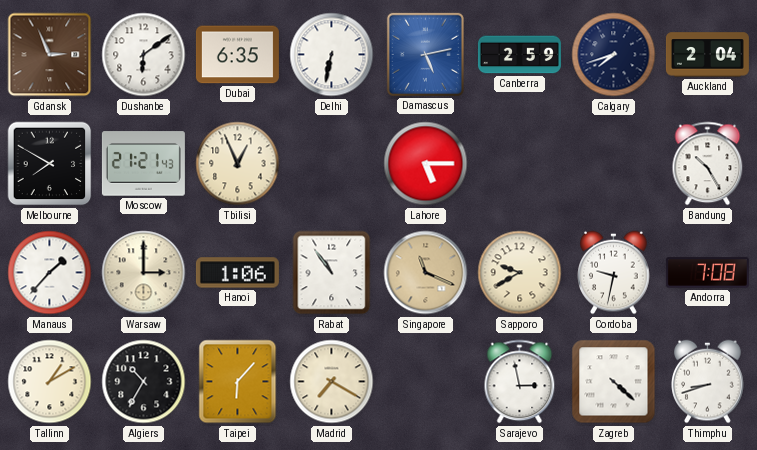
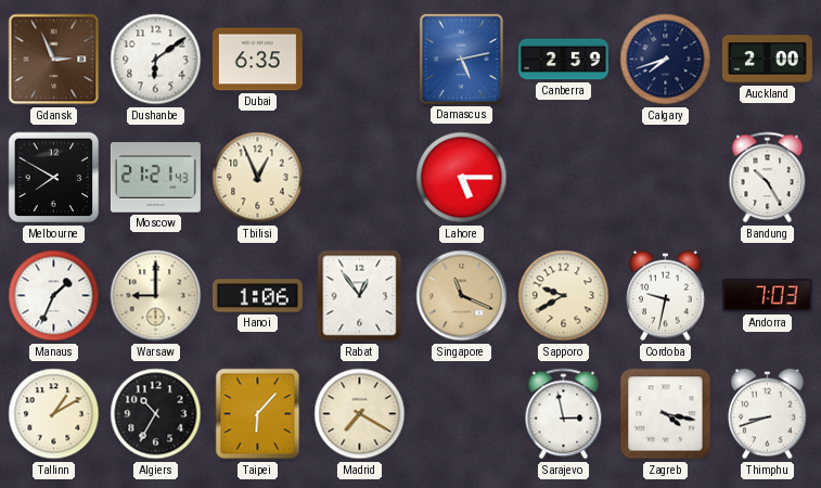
Delhi: 6:32 -> none
Auckland: 2:04 -> 2:00
Manaus: 1:37 -> 1:34
Warsaw: 3:00 -> 9:00
Rabat: 10:54 -> 12:54
Andorra: 7:08 -> 7:03
Zagreb: 4:22 -> 4:17
